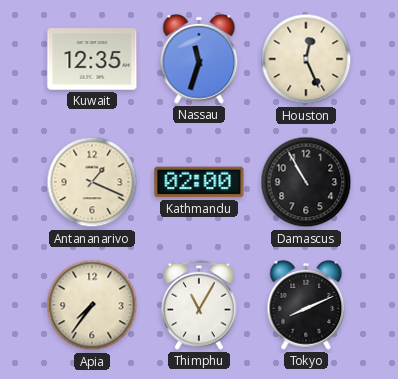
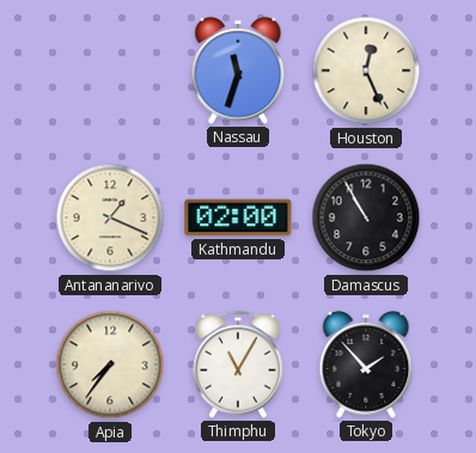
Kuwait: 12:35 -> none
Tokyo: 8:11 -> 1:53
